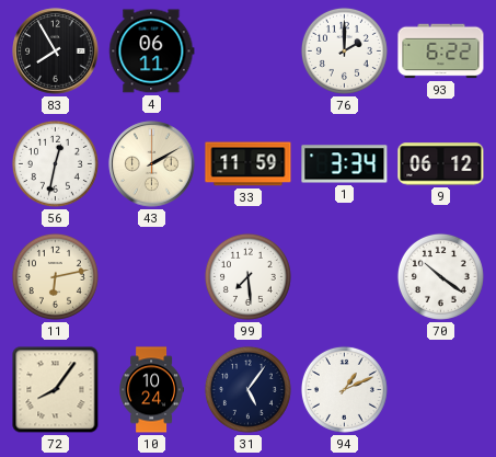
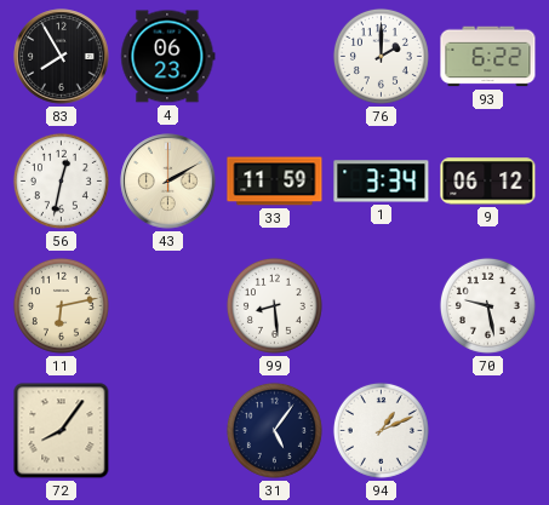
4: 06:11 -> 06:23
99: 7:29 -> 8:29
70: 10:21 -> 9:28
10: 10:24 -> none
